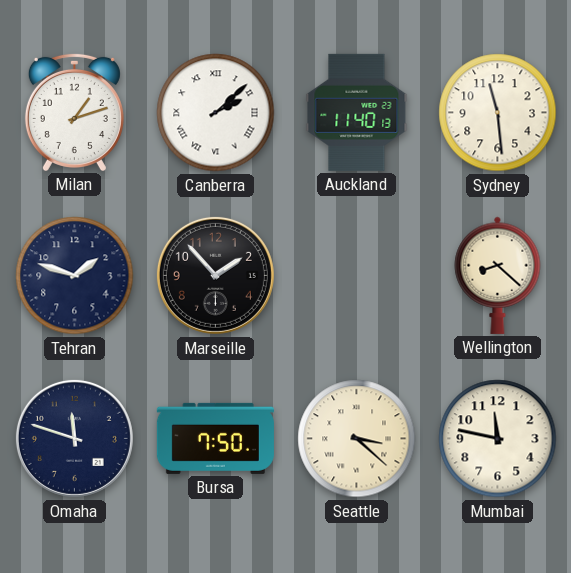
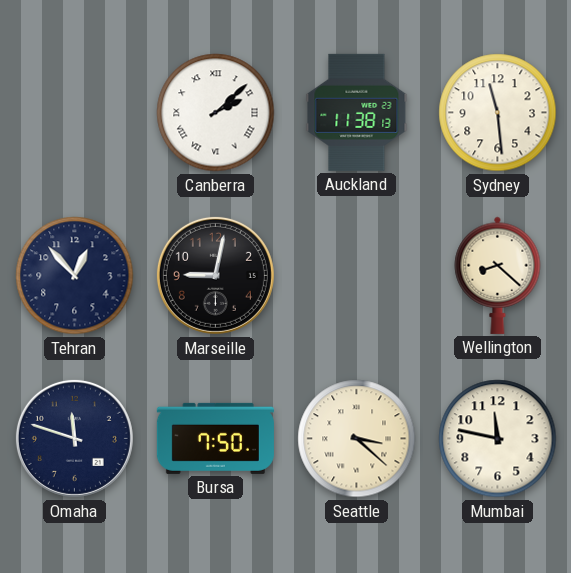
Milan: 1:12 -> none
Auckland: 11:40 -> 11:38
Tehran: 1:48 -> 12:53
Marseille: 1:53 -> 9:02
